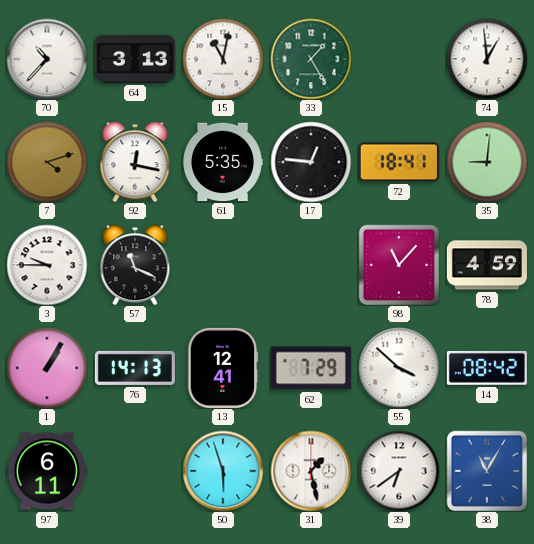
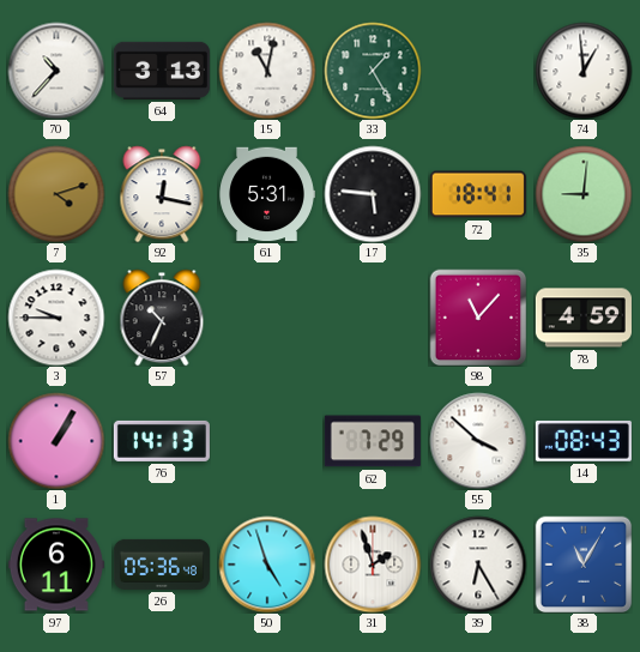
61: 5:35 -> 5:31
17: 12:46 -> 5:46
57: 11:19 -> 10:34
13: 12:41 -> none
14: 08:42 -> 08:43
26: none -> 05:36
50: 5:57 -> 4:57
31: 1:28 -> 1:57
39: 6:39 -> 6:25
